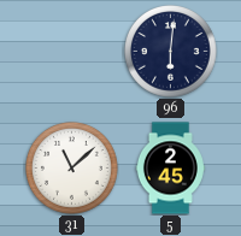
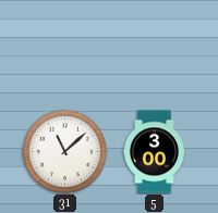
96: 6:01 -> none
5: 2:45 -> 3:00
